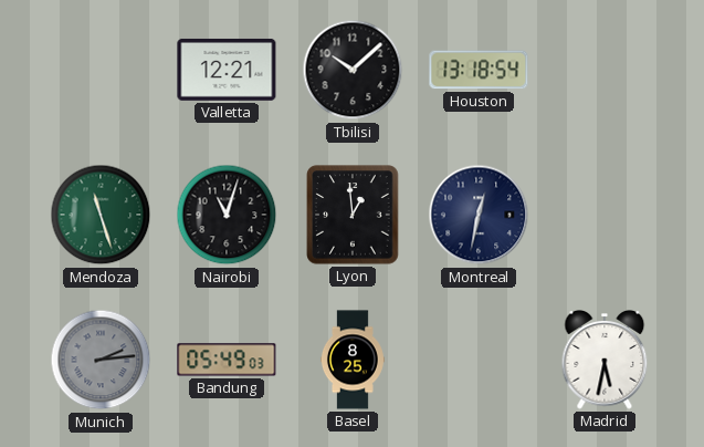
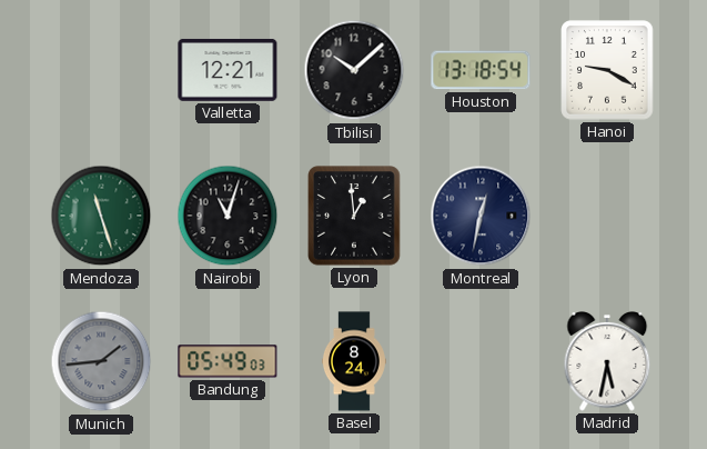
Hanoi: none -> 9:20
Munich: 2:14 -> 1:44
Basel: 8:25 -> 8:24
